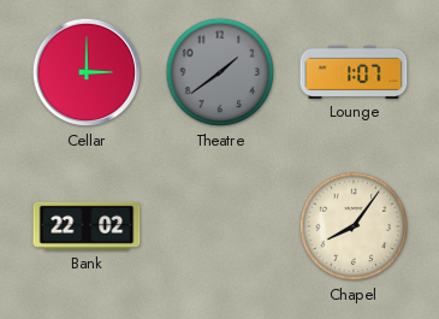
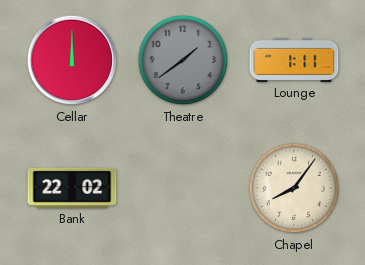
Cellar: 3:00 -> 12:00
Lounge: 1:07 -> 1:11
